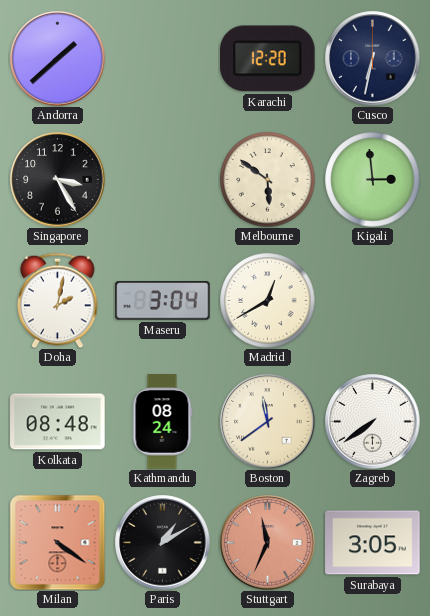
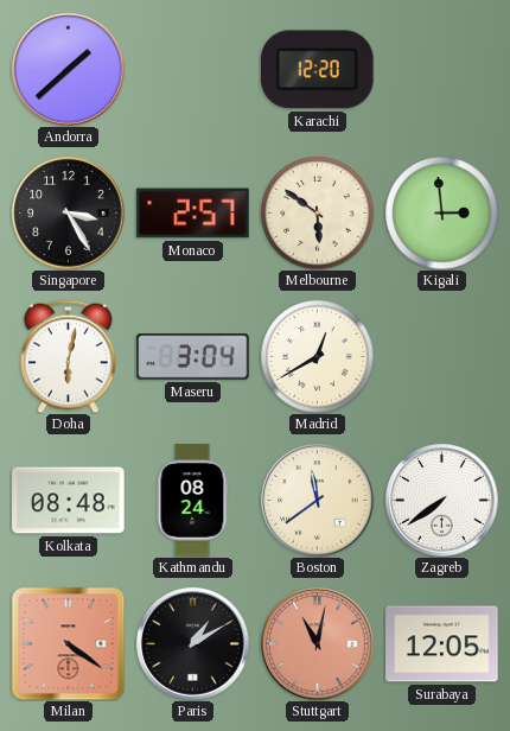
Cusco: 6:32 -> none
Monaco: none -> 2:57
Doha: 2:02 -> 6:02
Stuttgart: 11:34 -> 11:02
Surabaya: 3:05 -> 12:05
